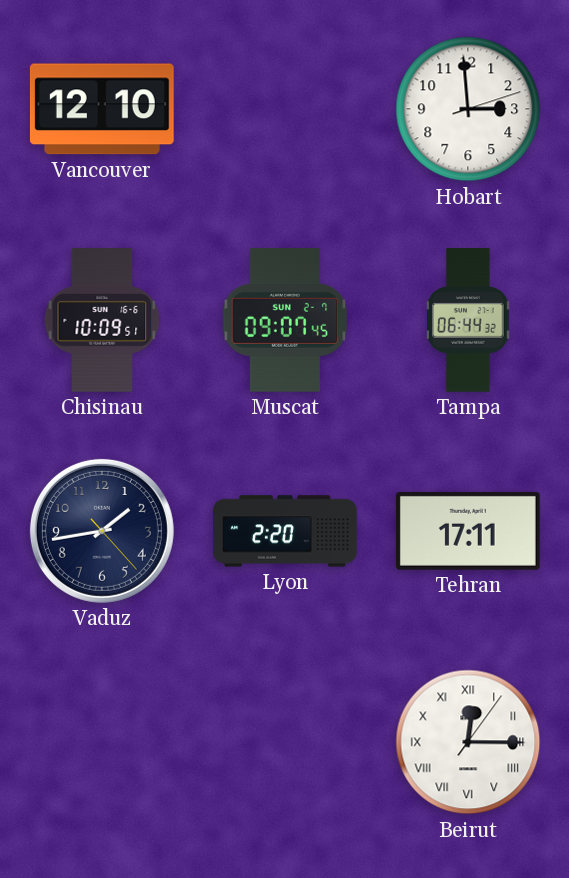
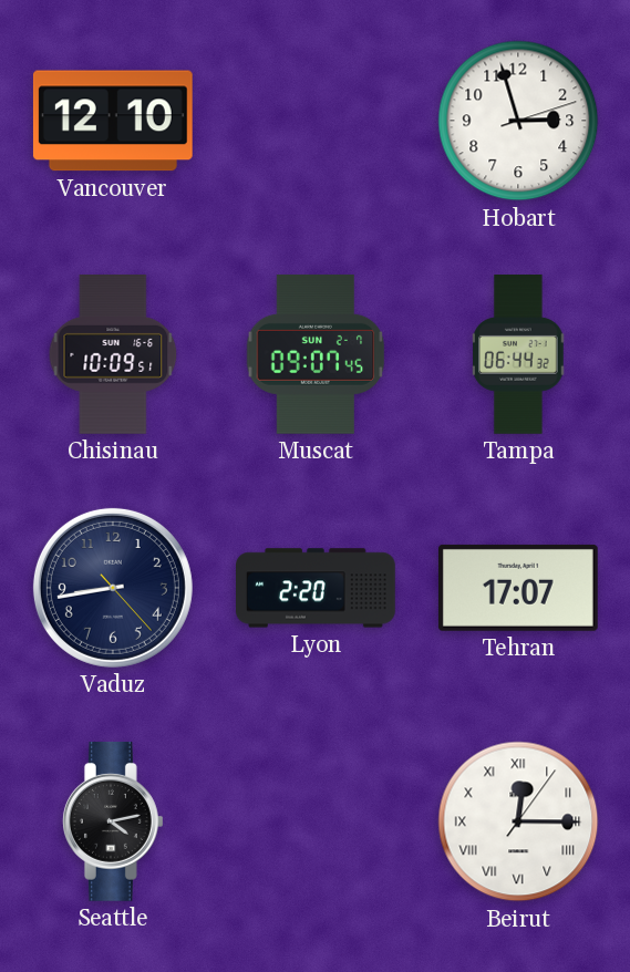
Hobart: 2:59 -> 2:57
Vaduz: 1:43 -> 8:43
Tehran: 17:11 -> 17:07
Seattle: none -> 4:13
